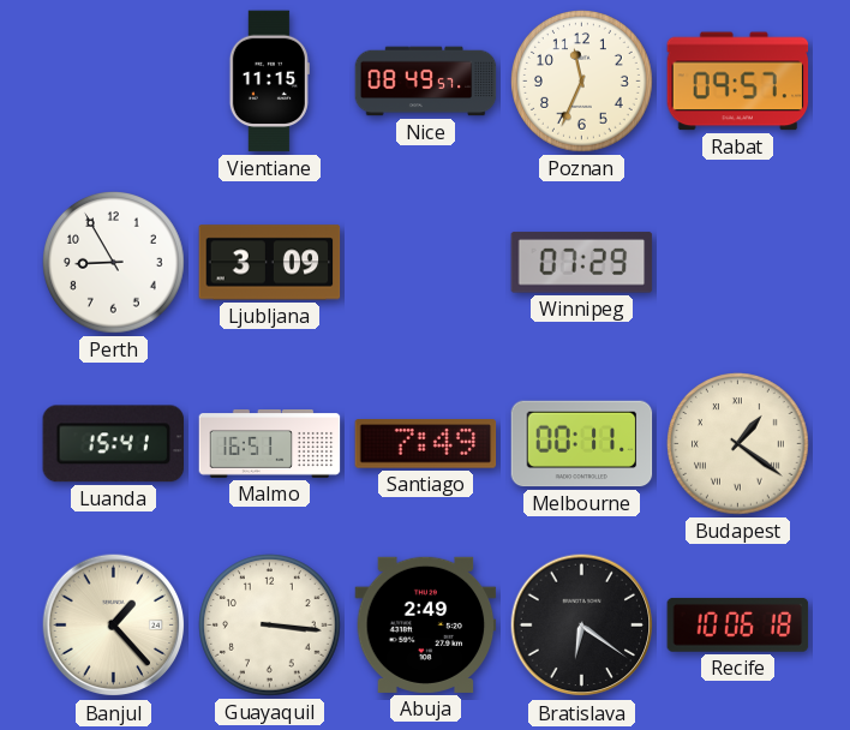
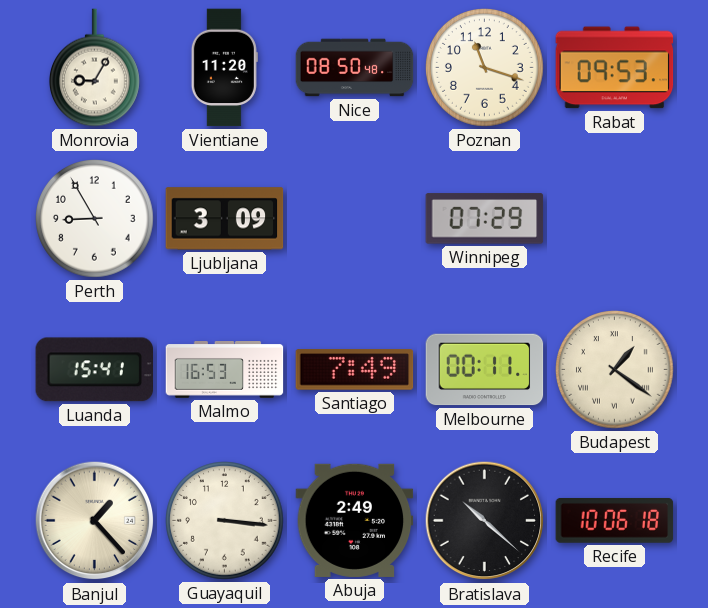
Monrovia: none -> 9:05
Vientiane: 11:15 -> 11:20
Nice: 08:49 -> 08:50
Poznan: 11:34 -> 11:18
Rabat: 09:57 -> 09:53
Malmo: 16:51 -> 16:53
Bratislava: 6:21 -> 10:22
